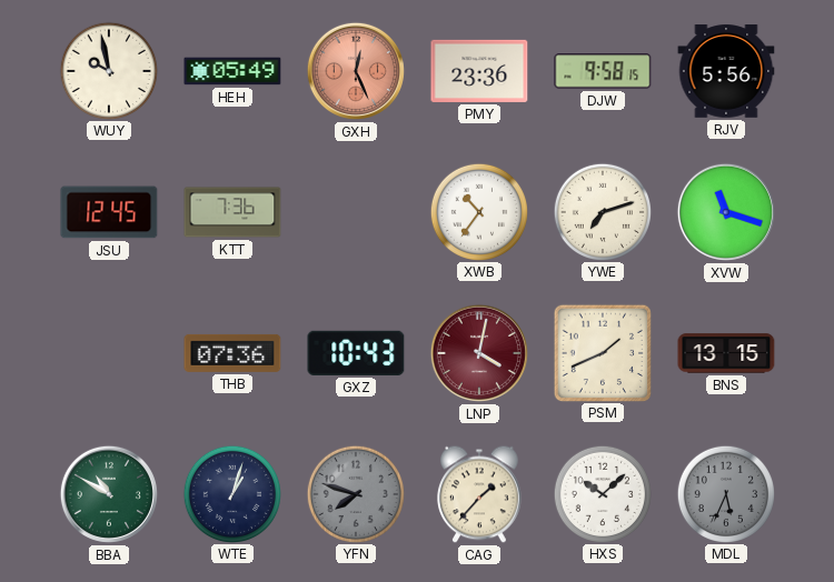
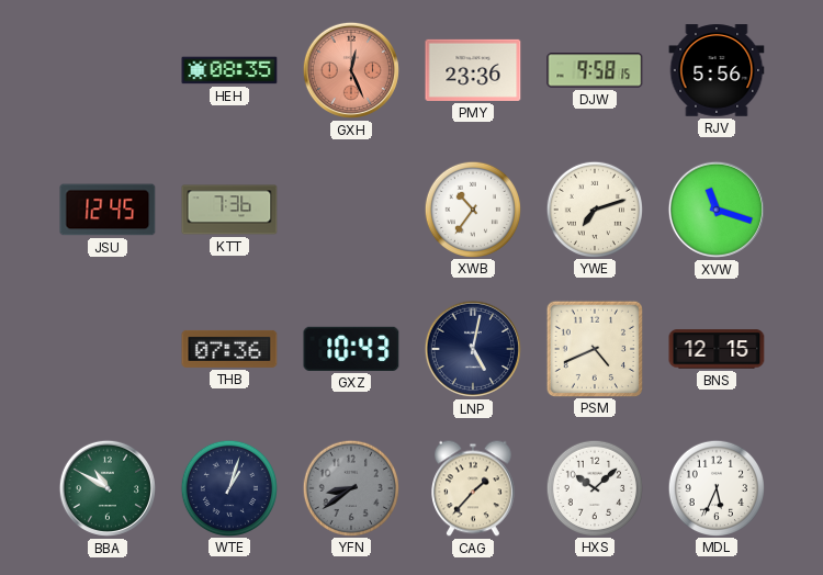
WUY: 9:58 -> none
HEH: 05:49 -> 08:35
LNP: 4:02 -> 5:02
LNP dial: burgundy -> navy
PSM: 1:41 -> 4:41
BNS: 13:15 -> 12:15
YFN: 7:48 -> 8:39
MDL dial: grey -> white
